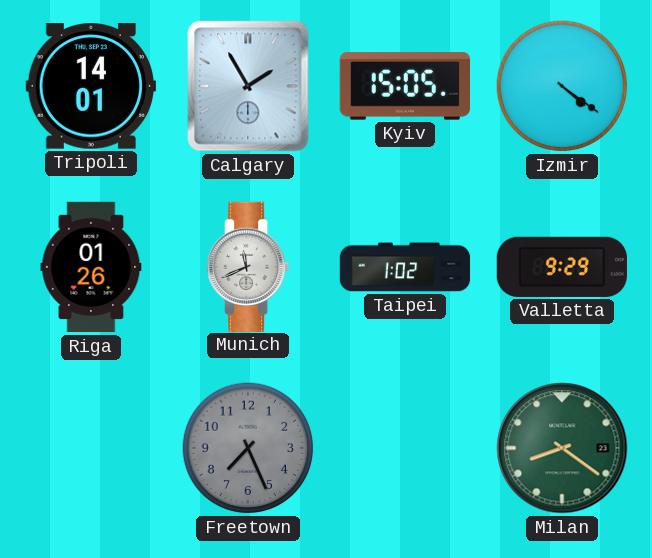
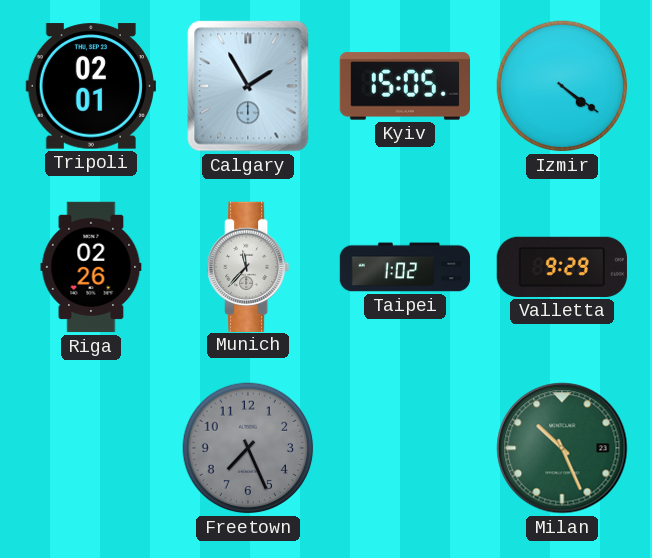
Tripoli: 14:01 -> 02:01
Riga: 01:26 -> 02:26
Munich: 11:41 -> 11:37
Milan: 8:21 -> 10:26
